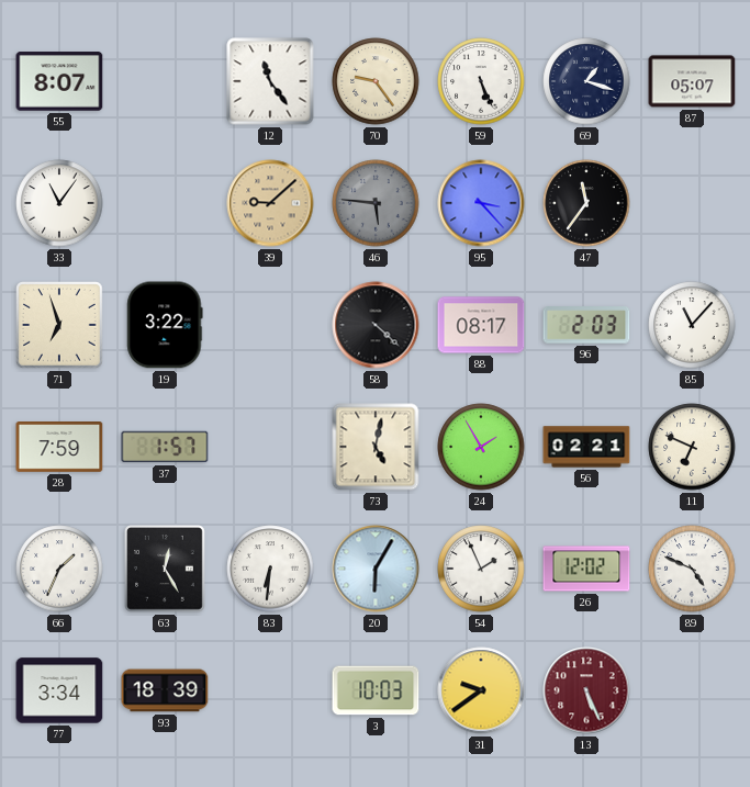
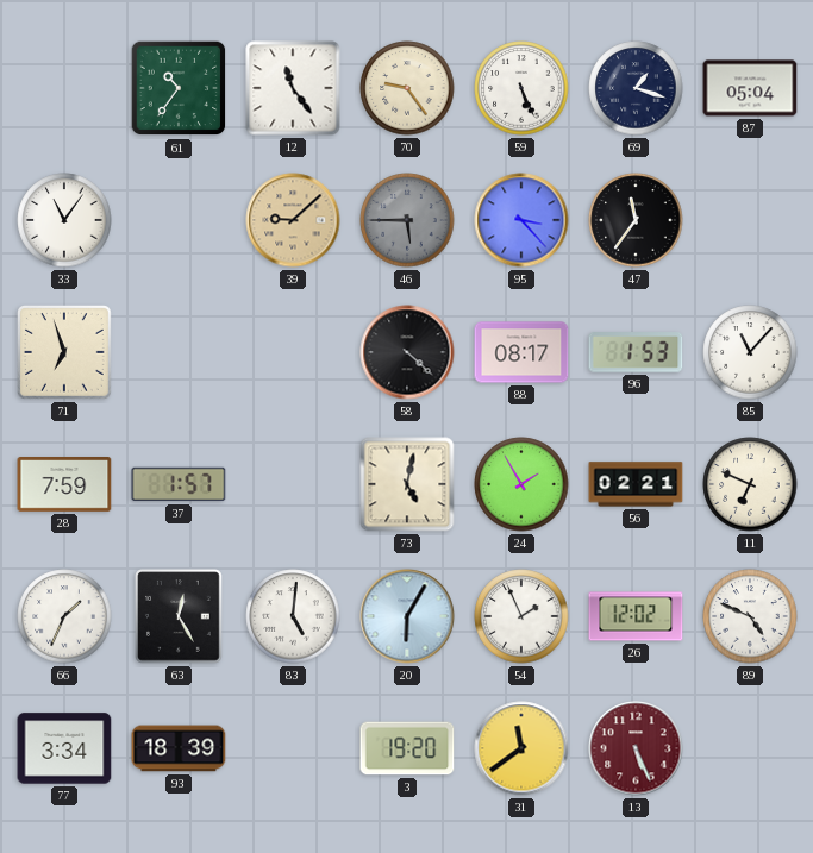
55: 8:07 -> none
61: none -> 10:36
87: 05:07 -> 05:04
46: 5:46 -> 5:45
19: 3:22 -> none
96: 2:03 -> 1:53
83: 6:31 -> 5:01
3: 10:03 -> 19:20
31: 9:39 -> 11:39
